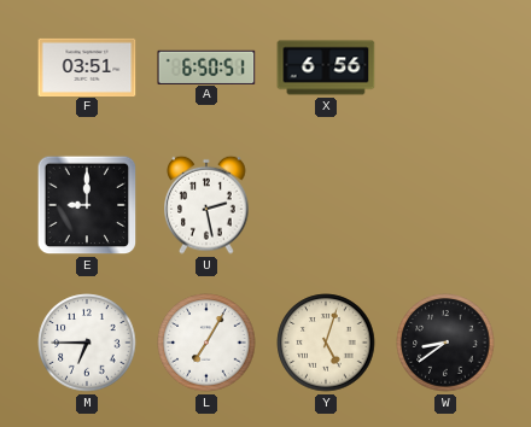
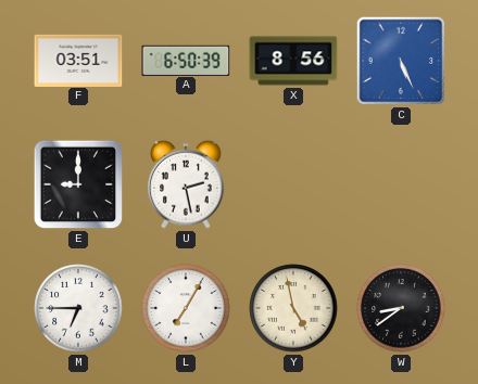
A: 6:50:51 -> 6:50:39
X: 6:56 -> 8:56
C: none -> 5:26
Y: 5:03 -> 4:58
